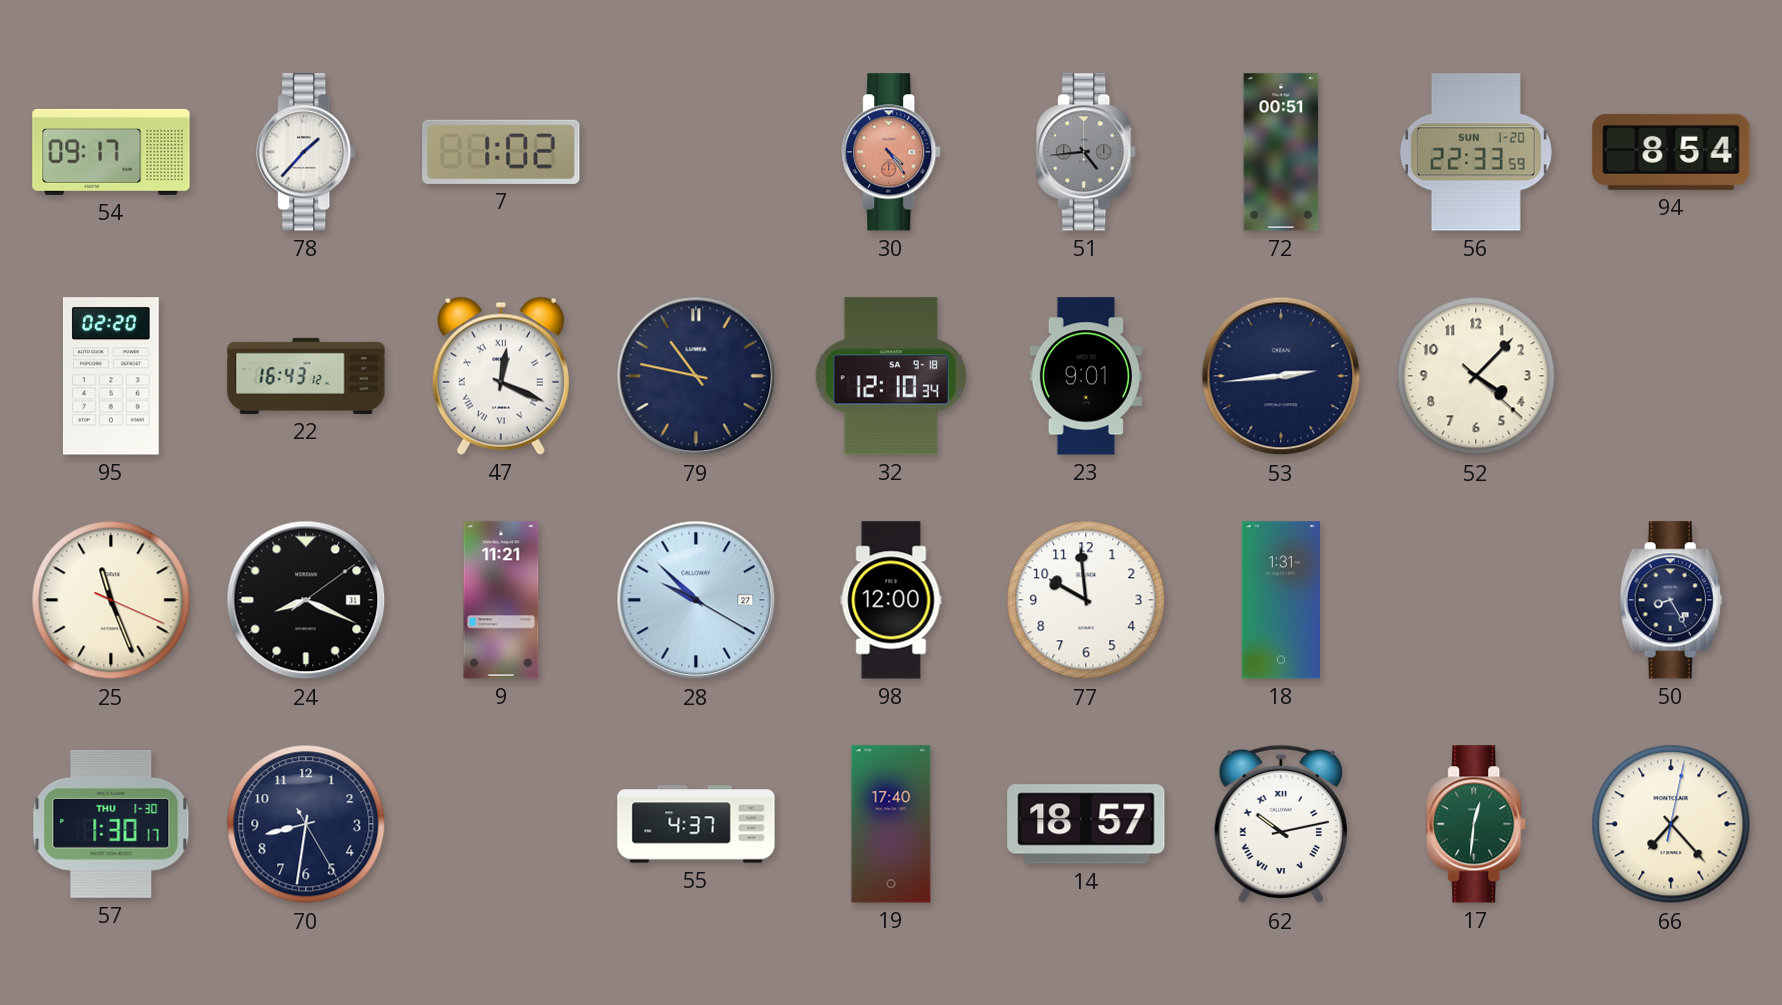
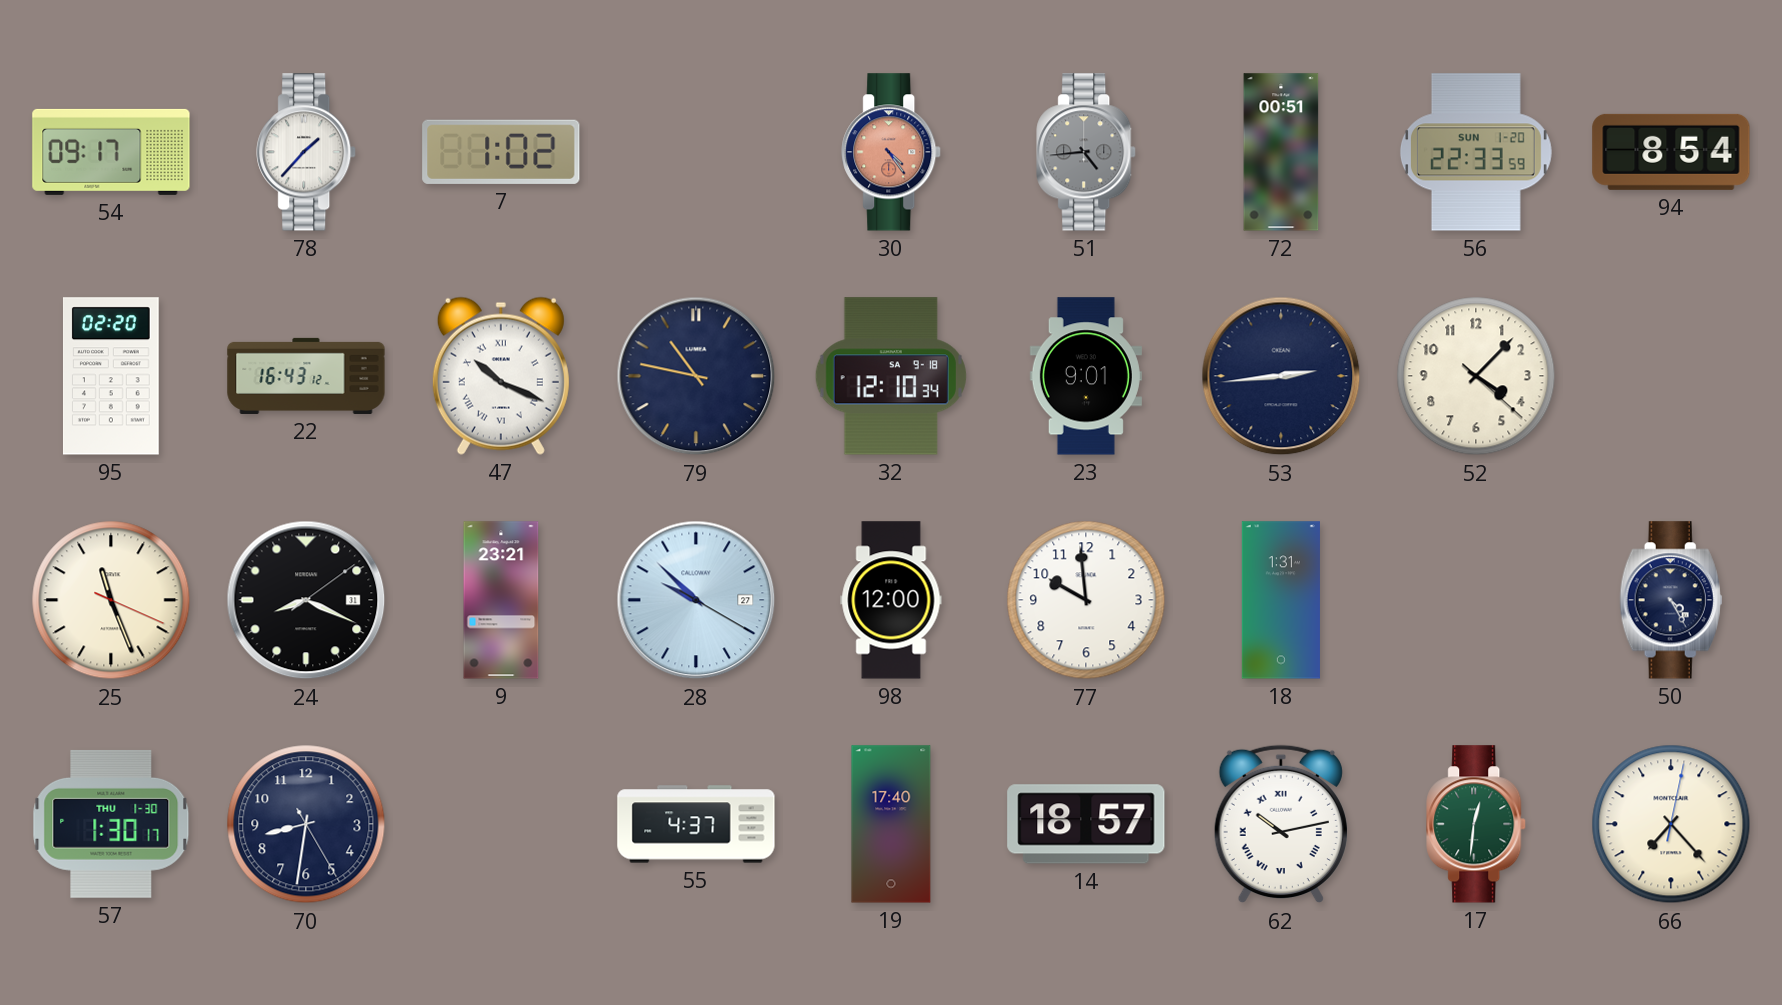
47: 12:19 -> 10:19
9: 11:21 -> 23:21
50: 8:25 -> 4:25
